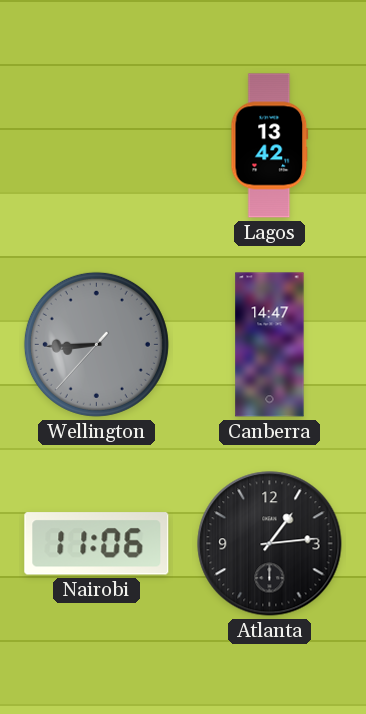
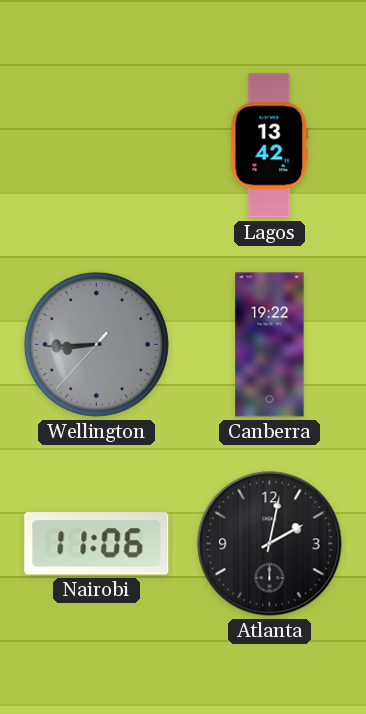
Canberra: 14:47 -> 19:22
Atlanta: 1:14 -> 2:02
